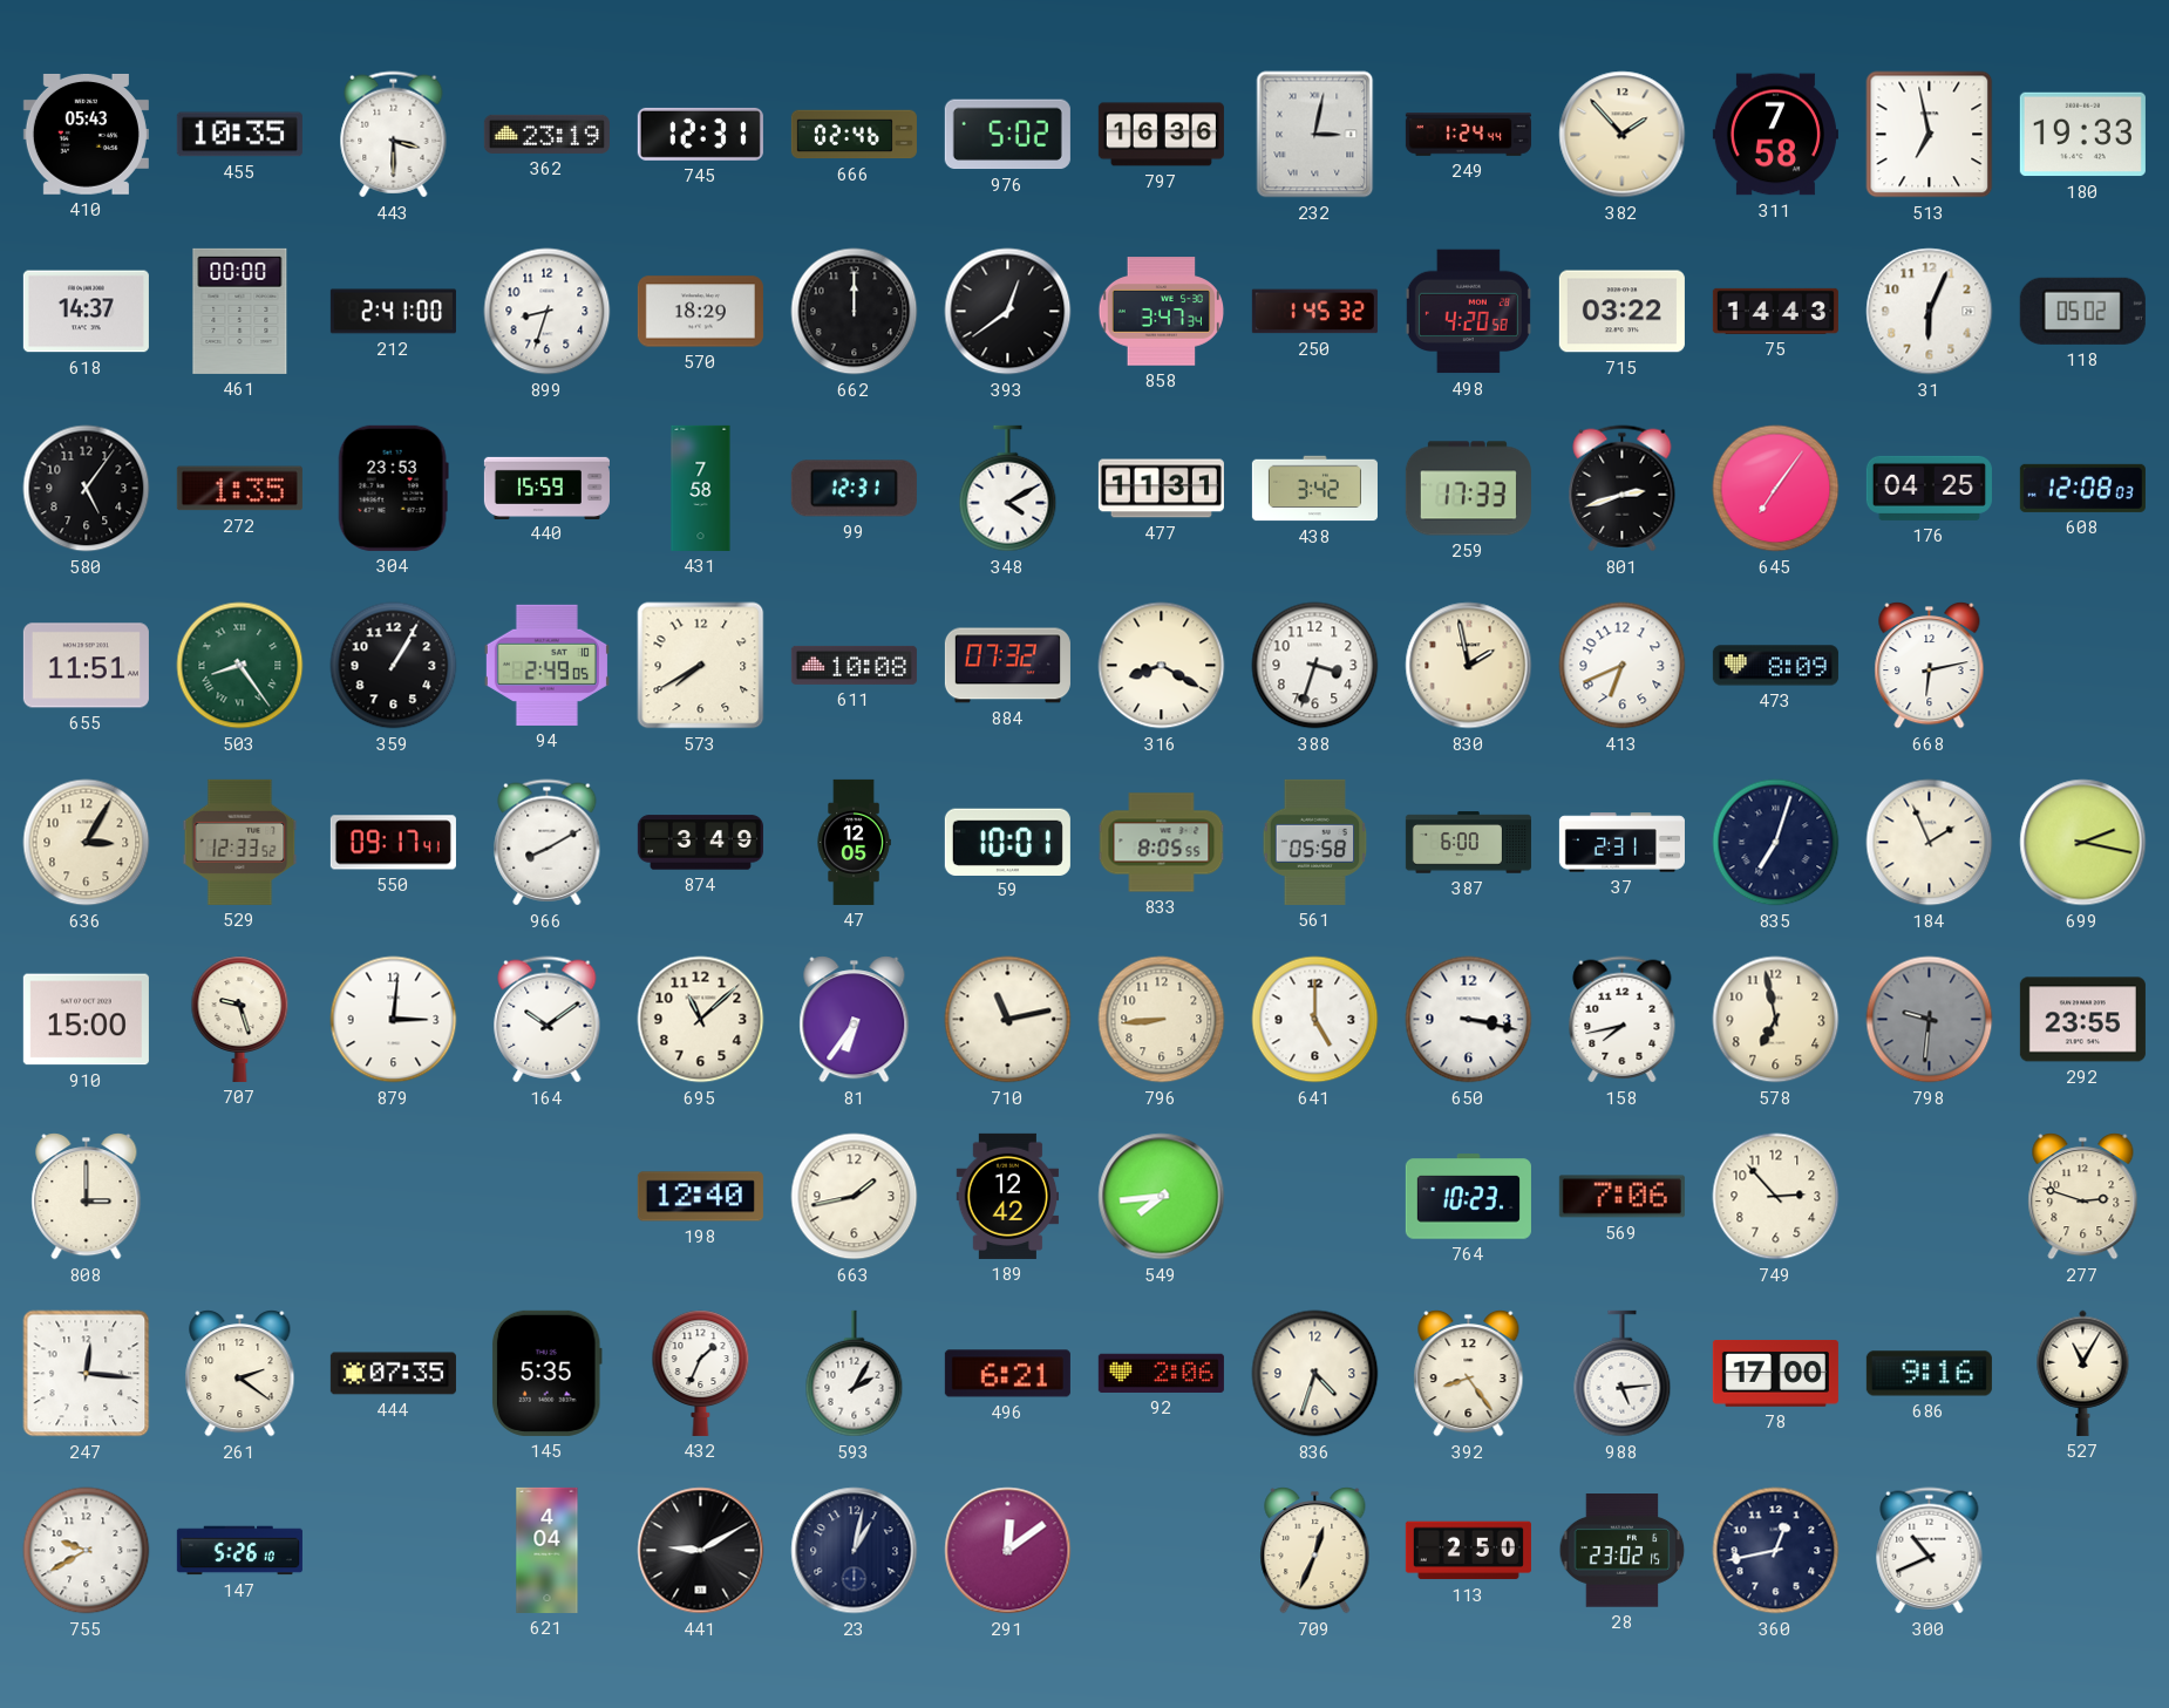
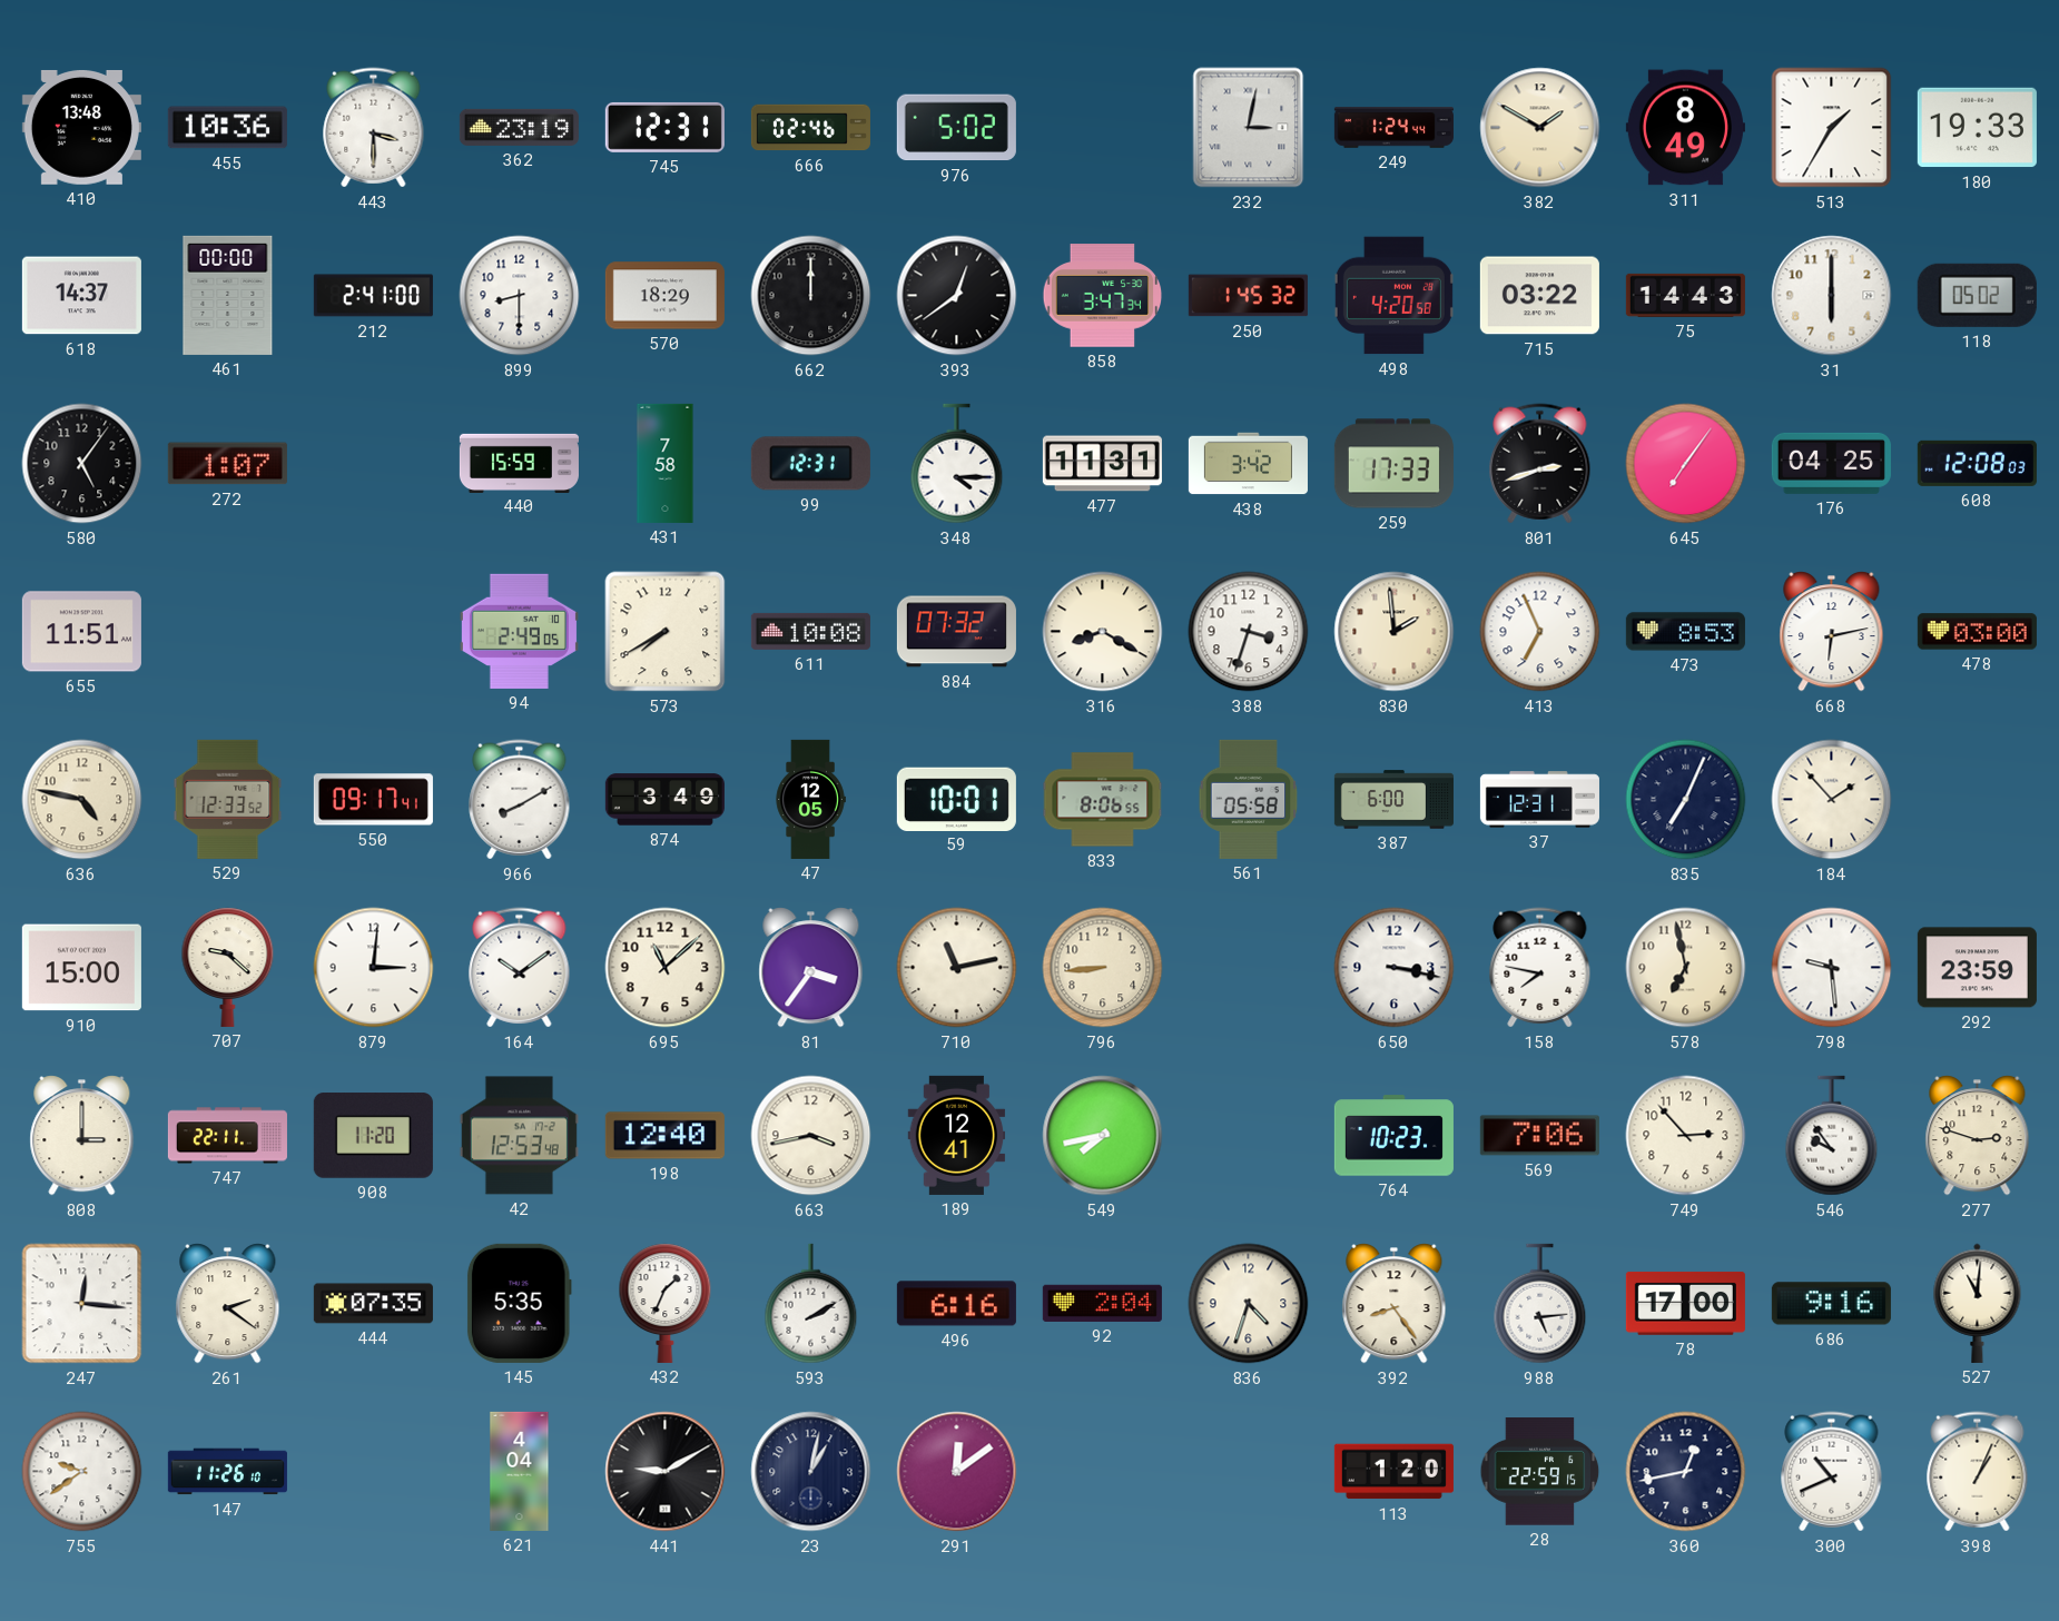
410: 05:43 -> 13:48
455: 10:35 -> 10:36
797: 16:36 -> none
382: 1:53 -> 1:50
311: 7:58 -> 8:49
513: 6:58 -> 1:35
899: 8:33 -> 8:30
31: 6:04 -> 6:00
272: 1:35 -> 1:07
304: 23:53 -> none
348: 4:10 -> 4:15
503: 8:24 -> none
359: 1:05 -> none
830: 1:58 -> 1:59
413: 6:41 -> 6:56
473: 8:09 -> 8:53
478: none -> 03:00
636: 3:05 -> 4:47
833: 8:05 -> 8:06
37: 2:31 -> 12:31
835: 7:03 -> 7:04
184: 1:56 -> 1:53
699: 2:17 -> none
707: 9:27 -> 9:22
81: 6:36 -> 3:36
641: 5:00 -> none
158: 7:43 -> 7:47
798: 9:31 -> 9:29
798 dial: grey -> white
292: 23:55 -> 23:59
747: none -> 22:11
908: none -> 11:20
42: none -> 12:53
663: 1:43 -> 3:43
189: 12:42 -> 12:41
549: 7:44 -> 7:43
546: none -> 9:54
593: 2:05 -> 2:10
496: 6:21 -> 6:16
92: 2:06 -> 2:04
527: 11:05 -> 11:01
755: 9:40 -> 9:39
147: 5:26 -> 11:26
709: 12:34 -> none
113: 2:50 -> 1:20
28: 23:02 -> 22:59
398: none -> 1:04
